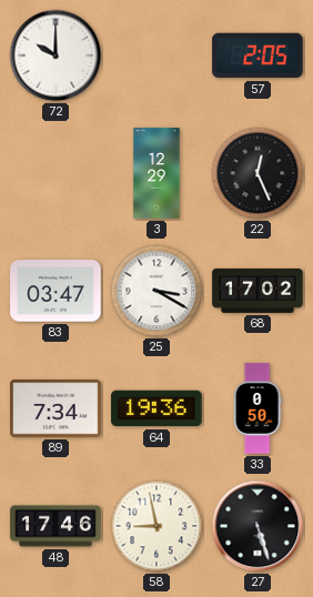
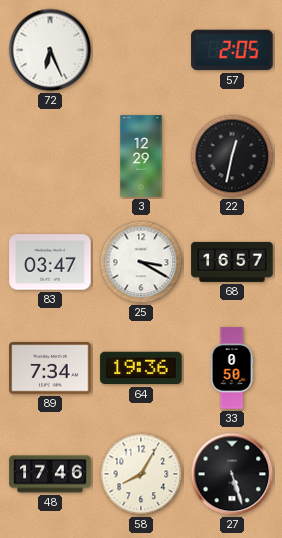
72: 10:00 -> 6:26
22: 12:26 -> 12:32
68: 17:02 -> 16:57
58: 8:58 -> 8:05
